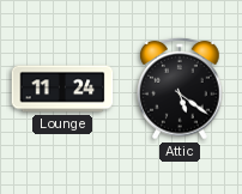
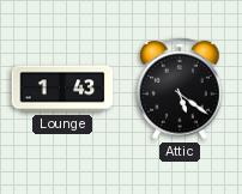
Lounge: 11:24 -> 1:43
